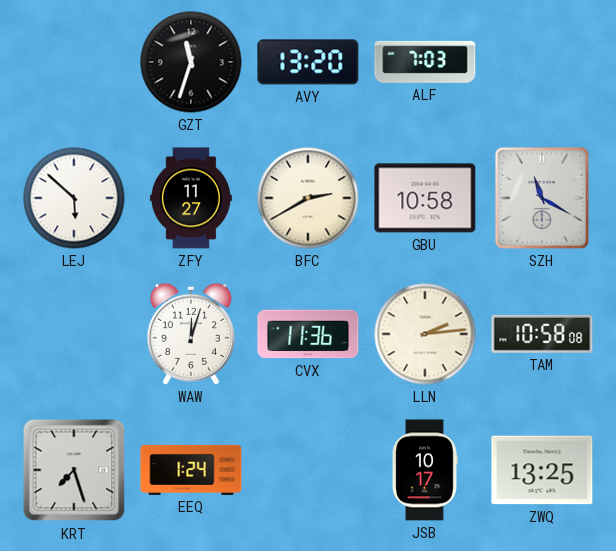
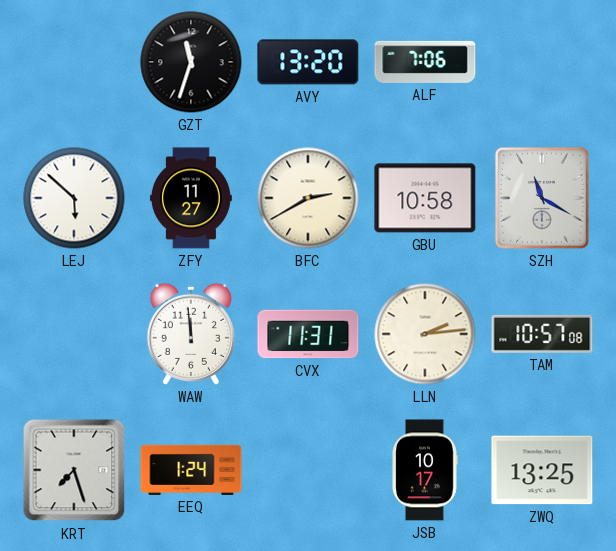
ALF: 7:03 -> 7:06
WAW: 12:03 -> 11:59
CVX: 11:36 -> 11:31
TAM: 10:58 -> 10:57
